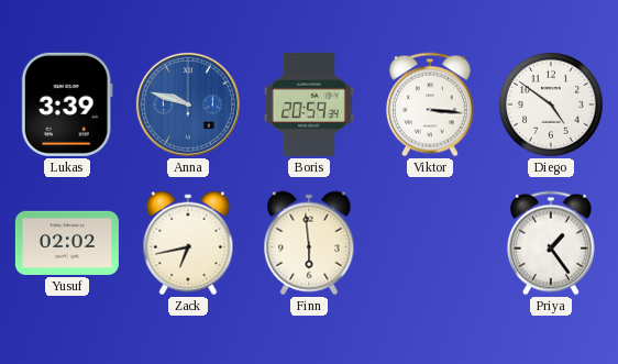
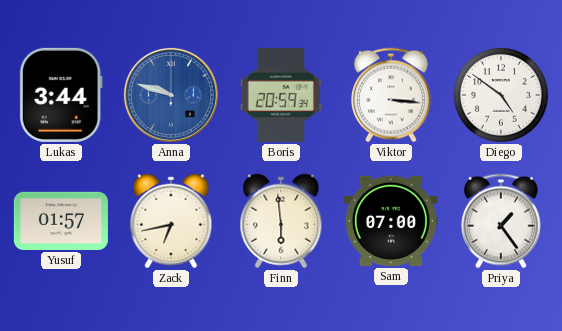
Lukas: 3:39 -> 3:44
Yusuf: 02:02 -> 01:57
Sam: none -> 07:00
